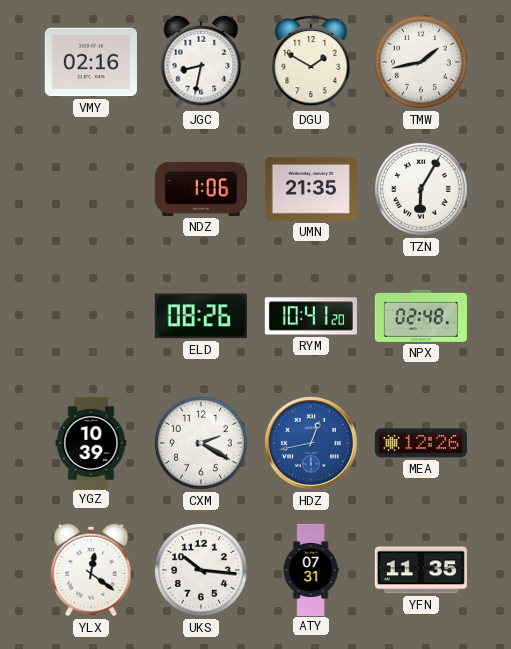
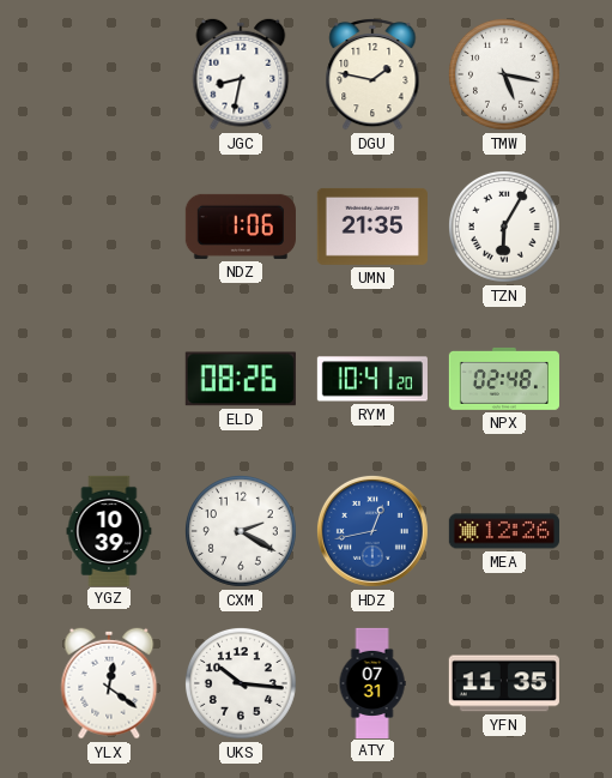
VMY: 02:16 -> none
DGU: 1:50 -> 1:47
TMW: 1:43 -> 5:17
